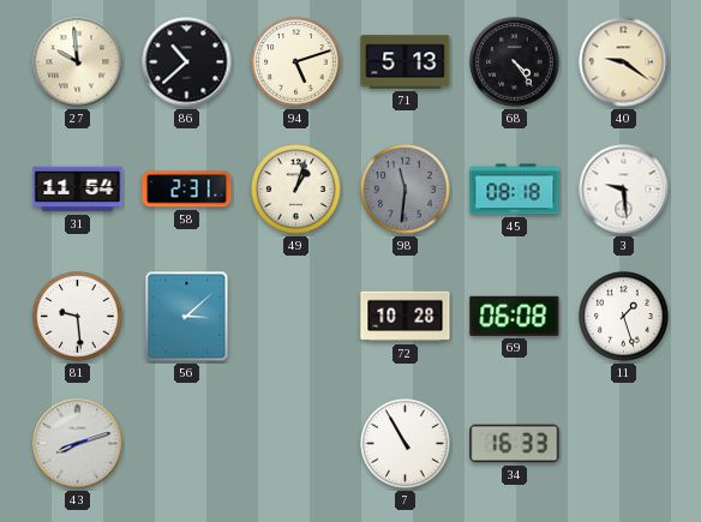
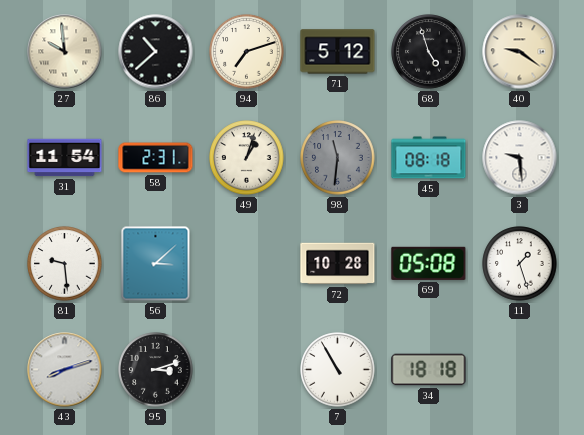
94: 5:12 -> 7:12
71: 5:13 -> 5:12
68: 4:24 -> 4:57
69: 06:08 -> 05:08
95: none -> 3:12
34: 16:33 -> 18:18
